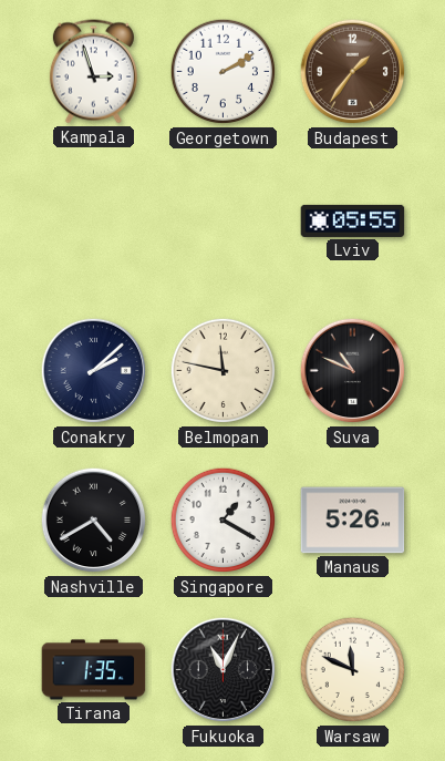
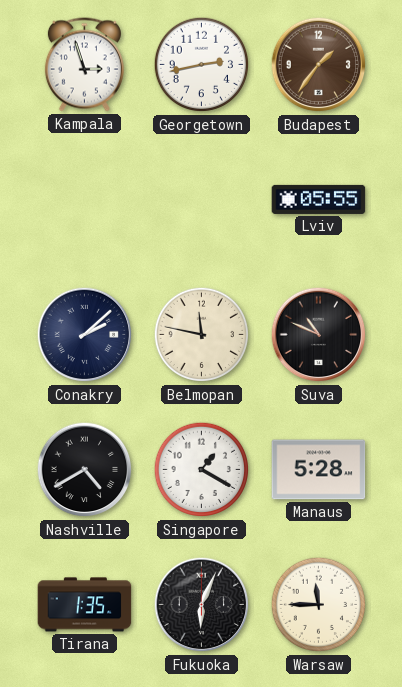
Georgetown: 2:10 -> 2:43
Manaus: 5:26 -> 5:28
Fukuoka: 11:04 -> 6:04
Warsaw: 11:49 -> 11:45
